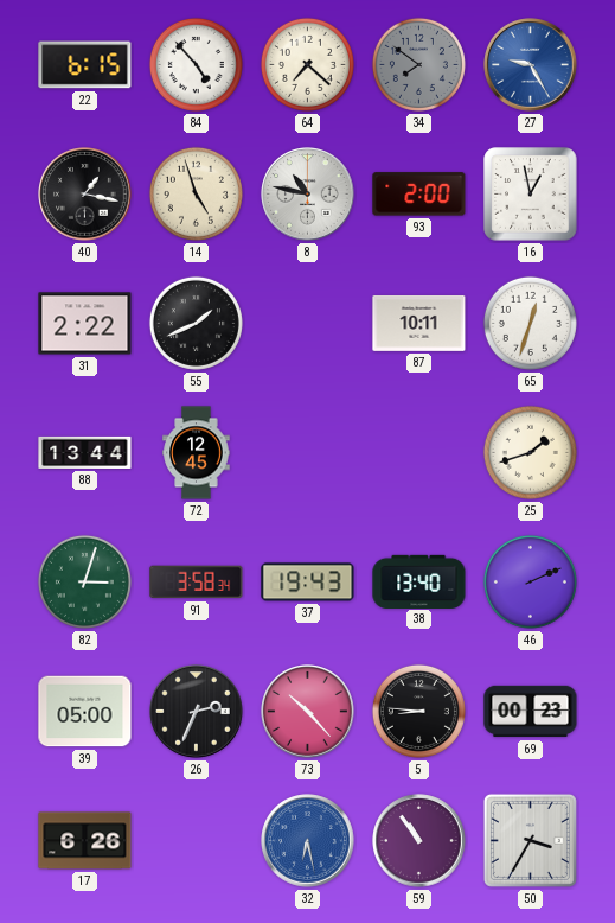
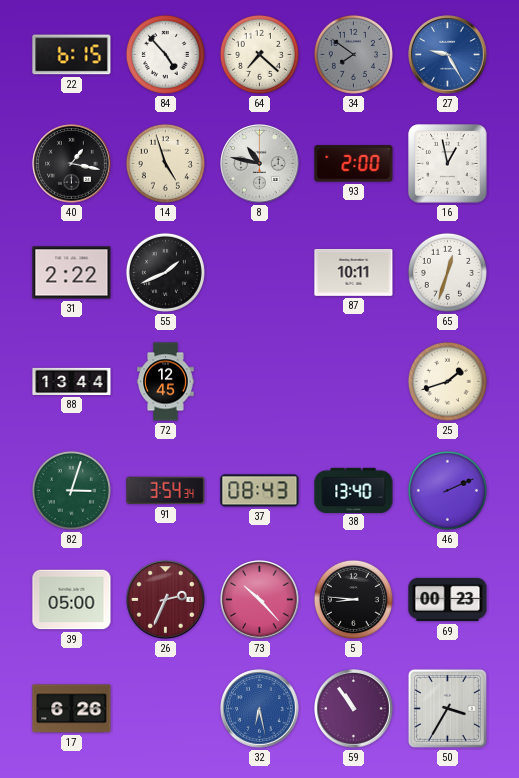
91: 3:58 -> 3:54
37: 19:43 -> 08:43
26 dial: black -> burgundy
